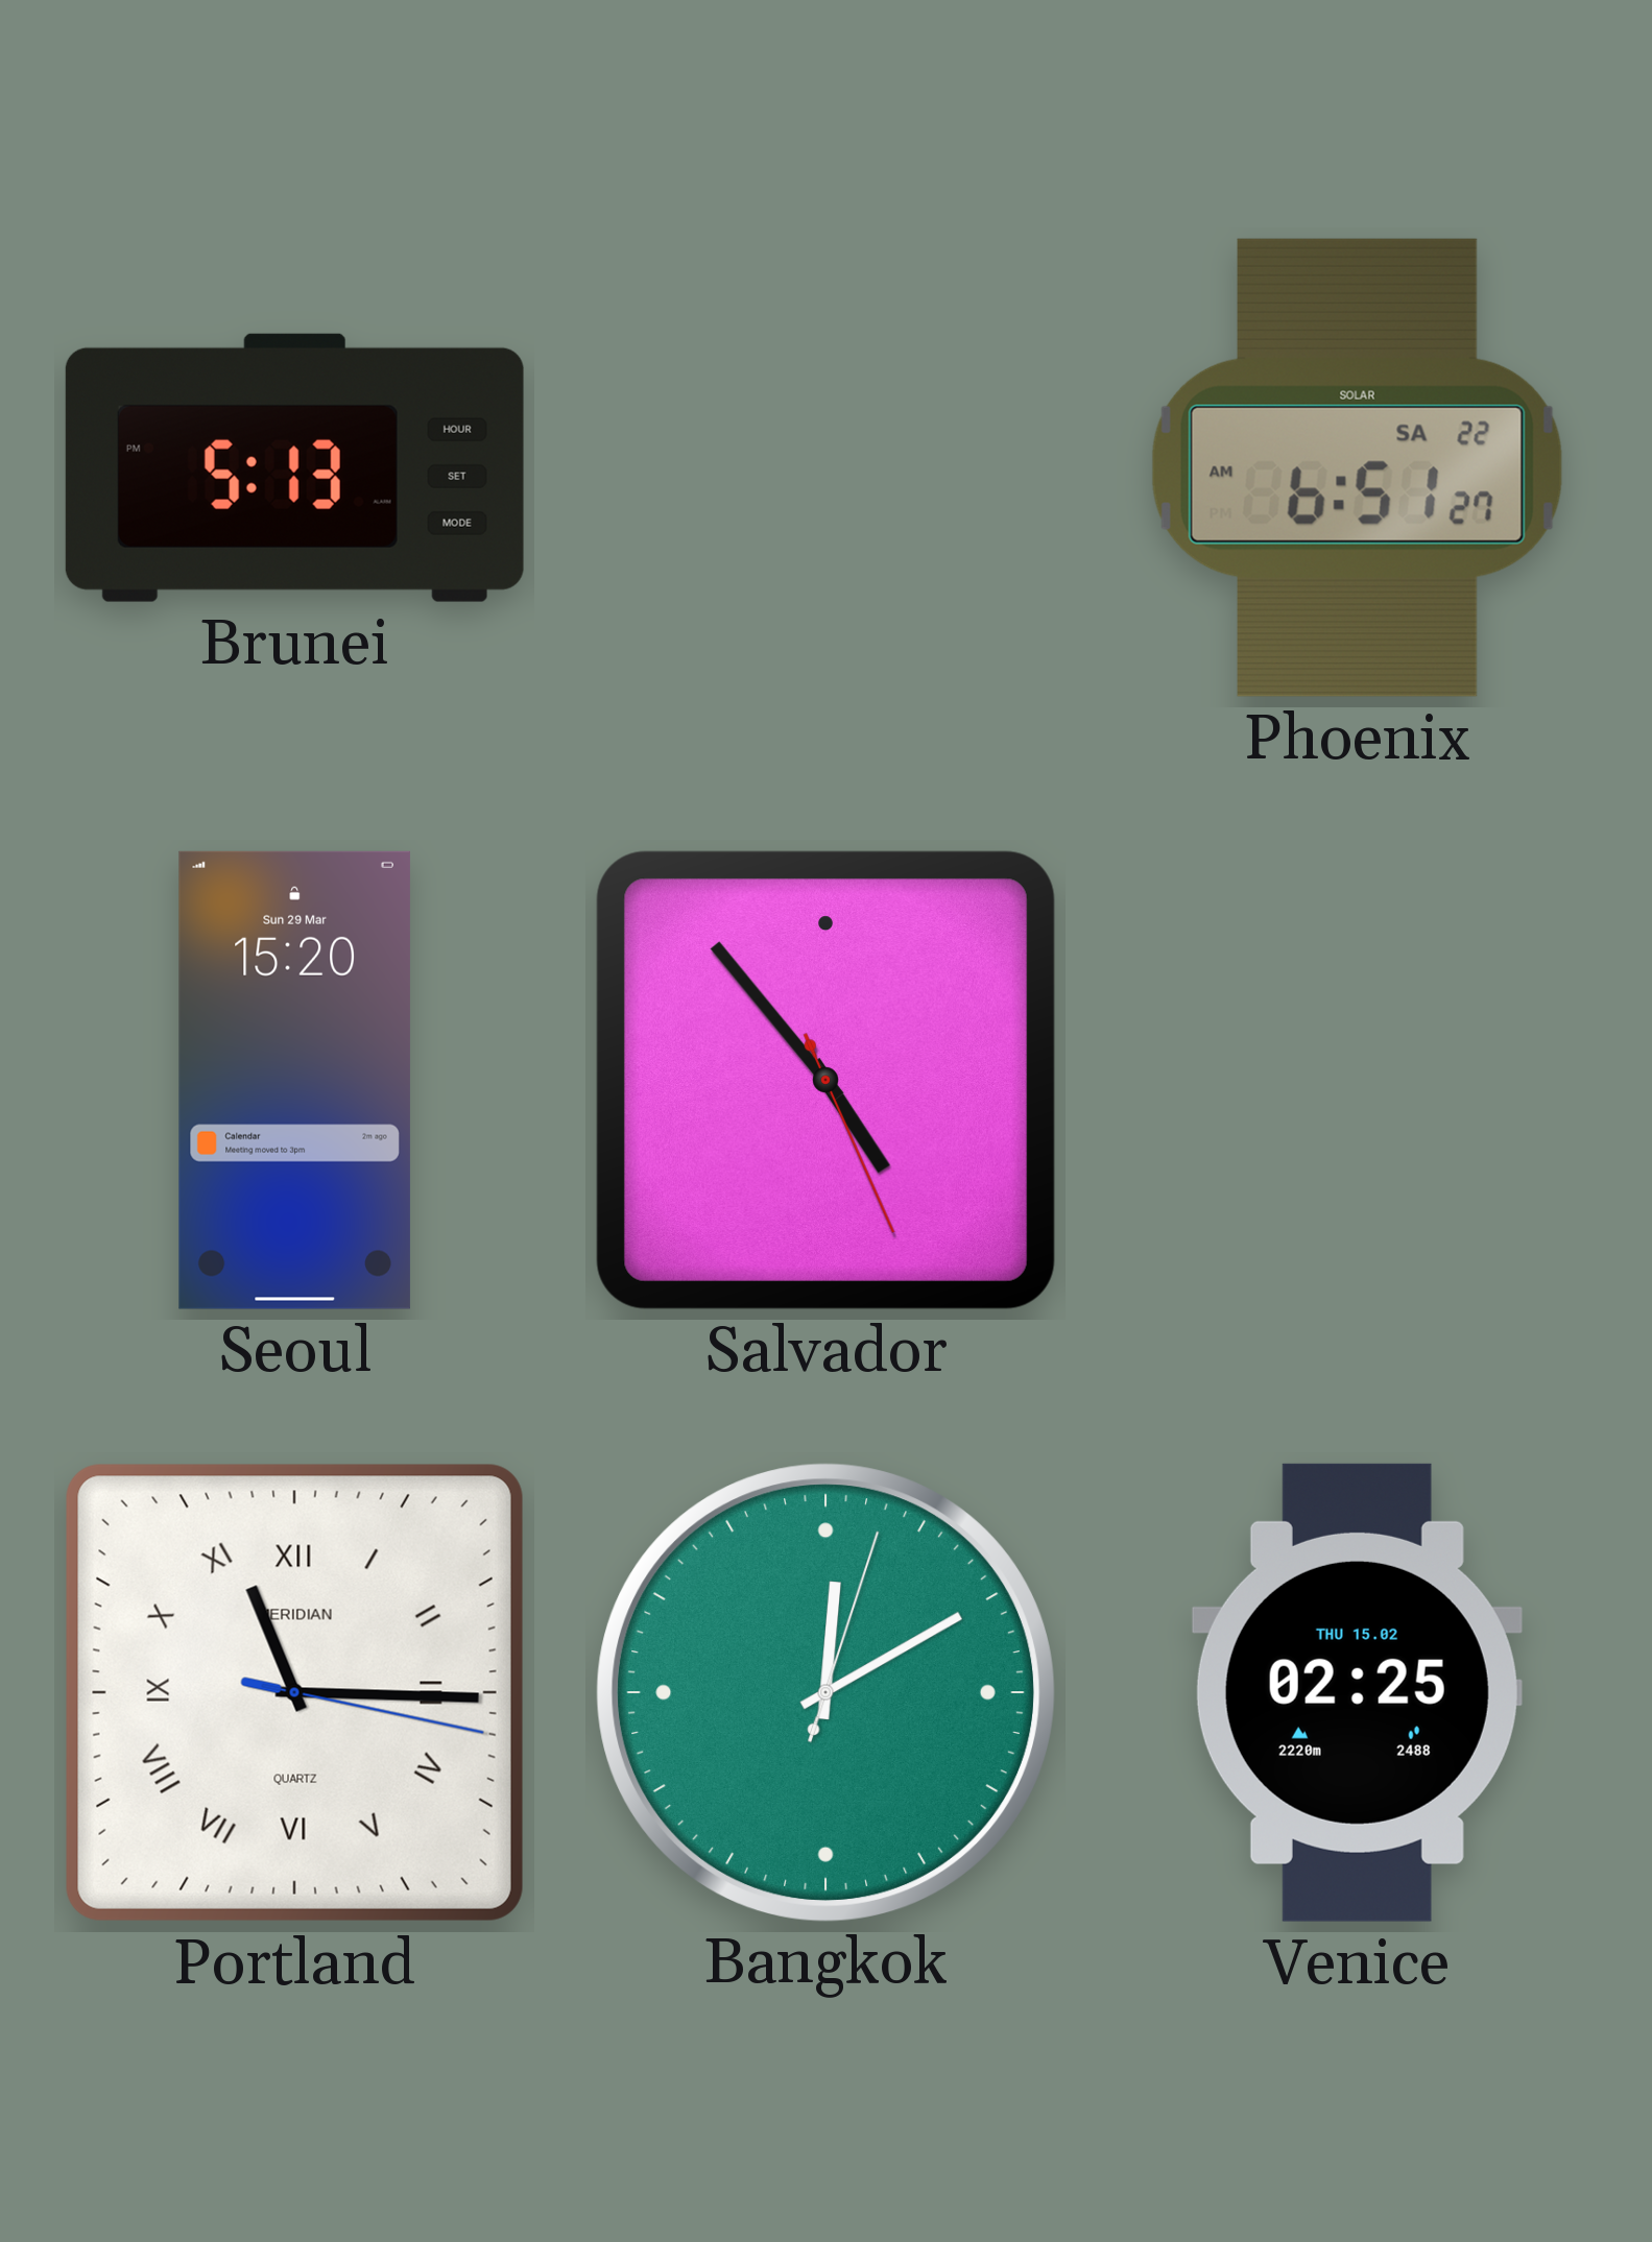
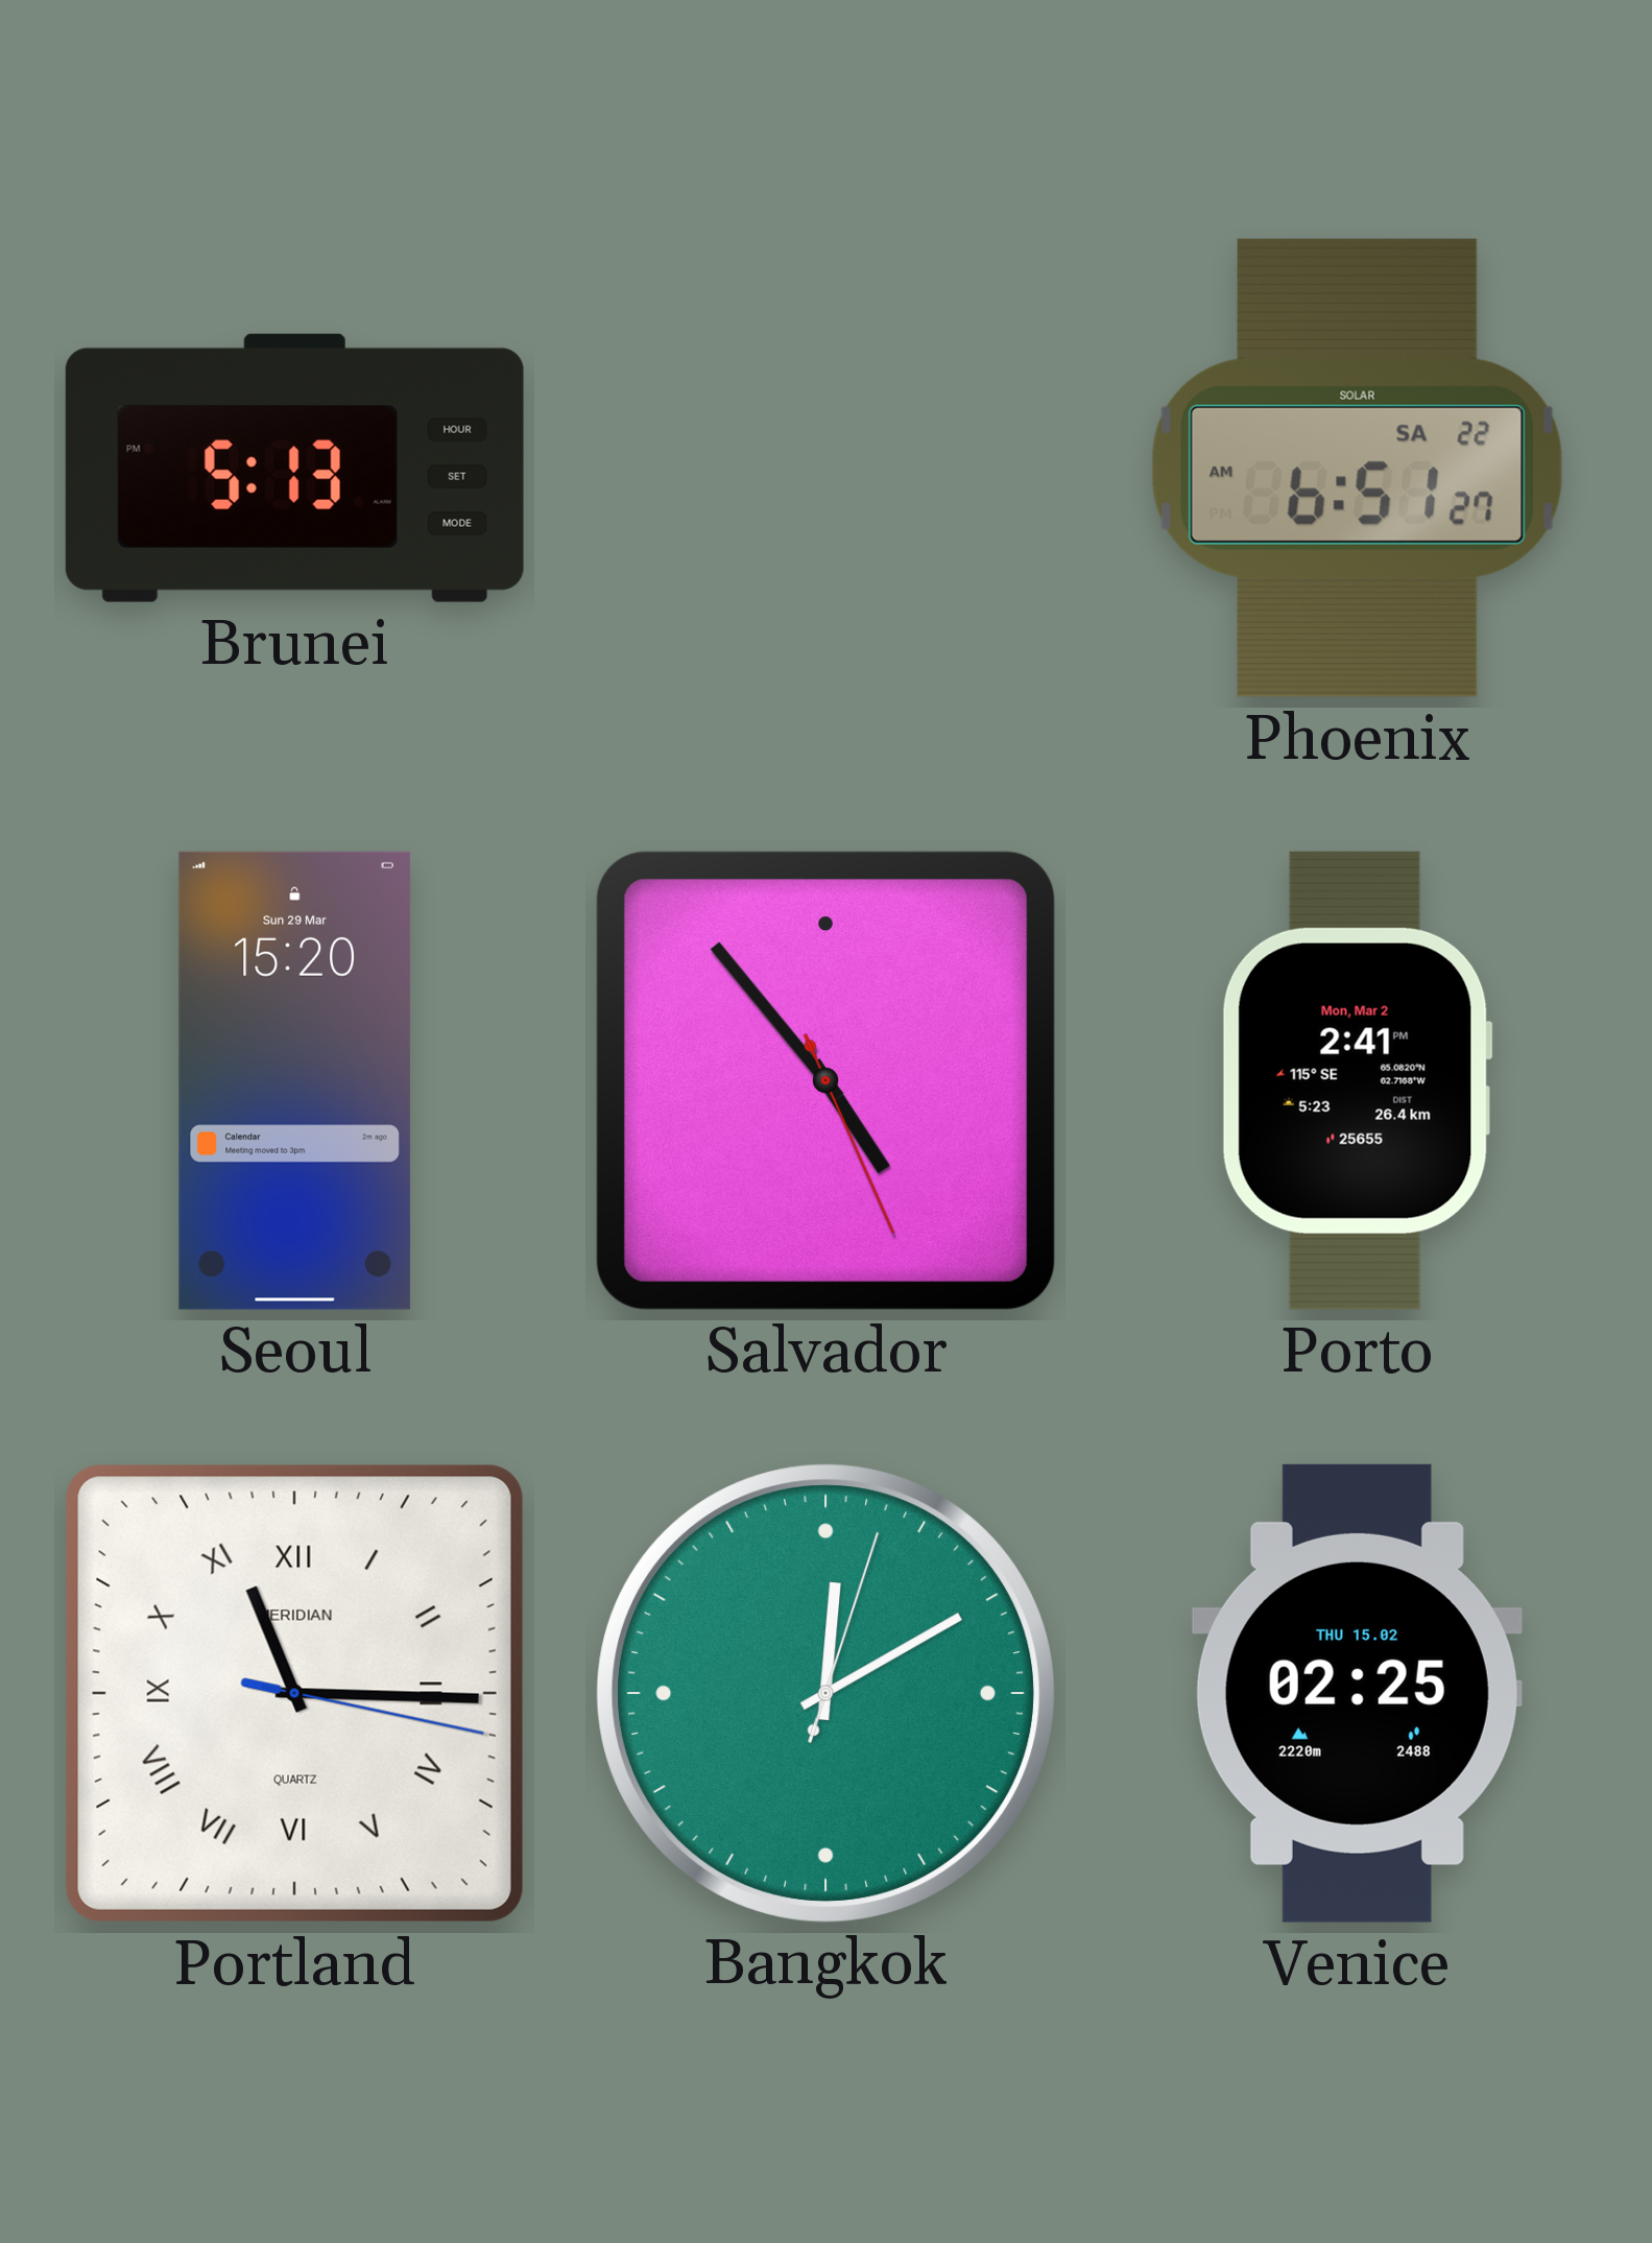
Porto: none -> 2:41
